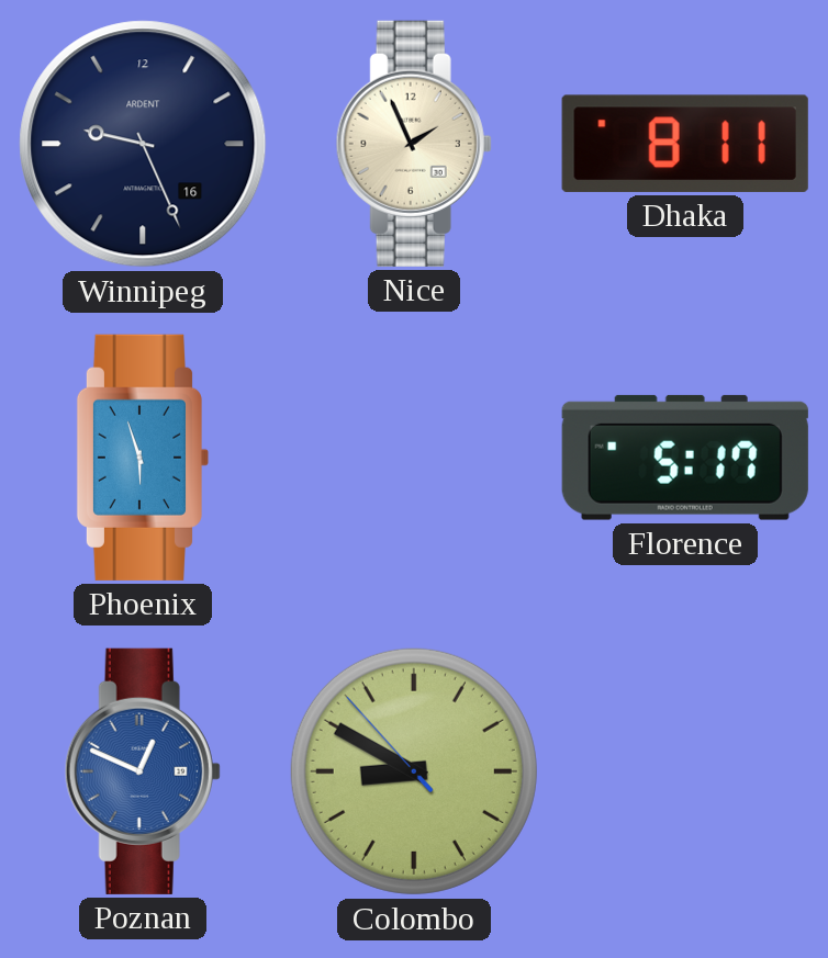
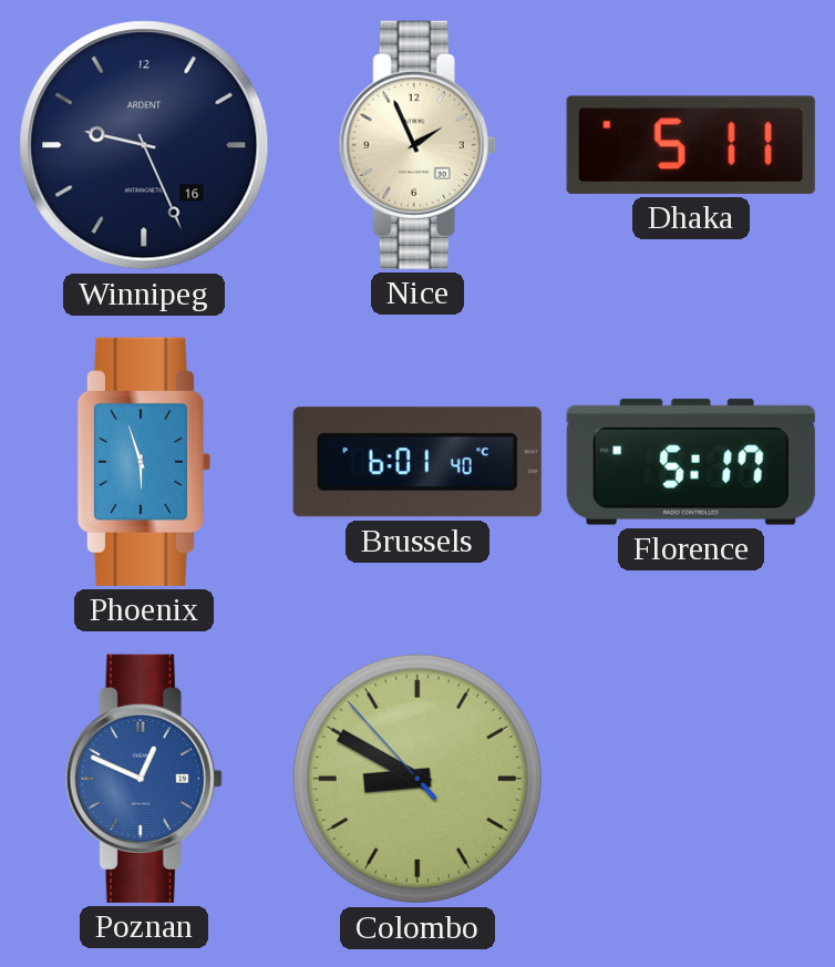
Dhaka: 8:11 -> 5:11
Brussels: none -> 6:01
